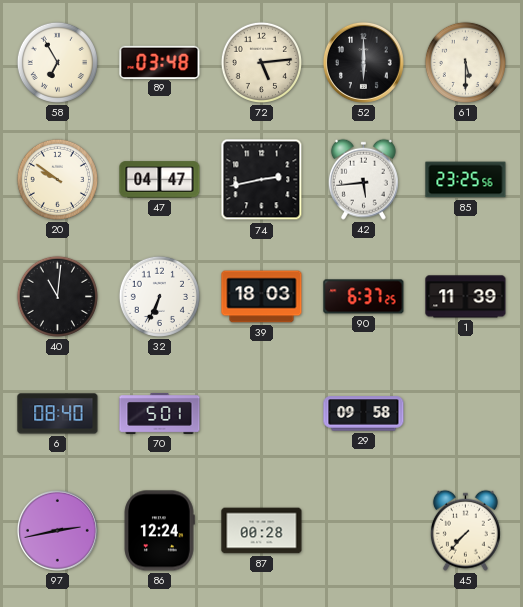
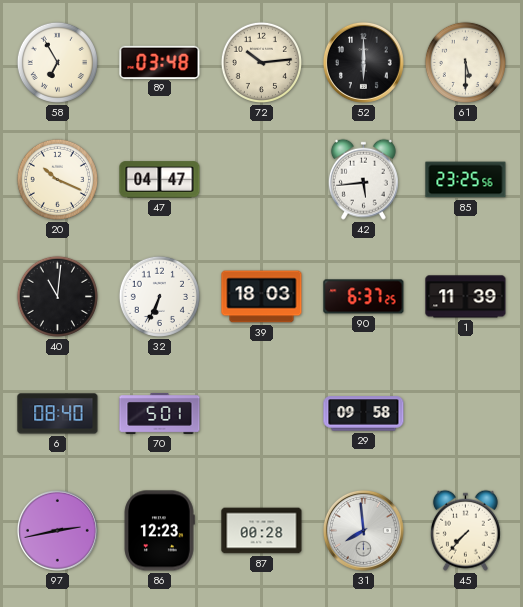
72: 5:14 -> 10:14
20: 9:51 -> 10:19
74: 2:43 -> none
86: 12:24 -> 12:23
31: none -> 7:59
